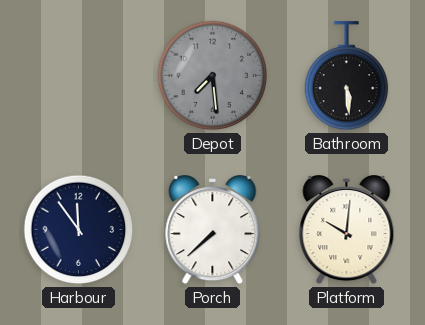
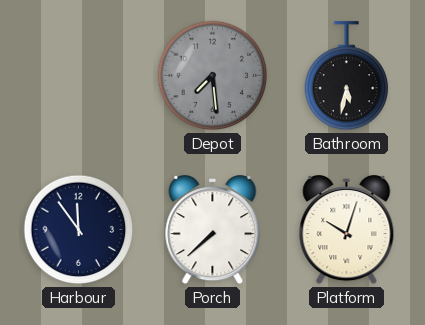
Bathroom: 5:29 -> 5:32
Platform: 10:01 -> 10:03
